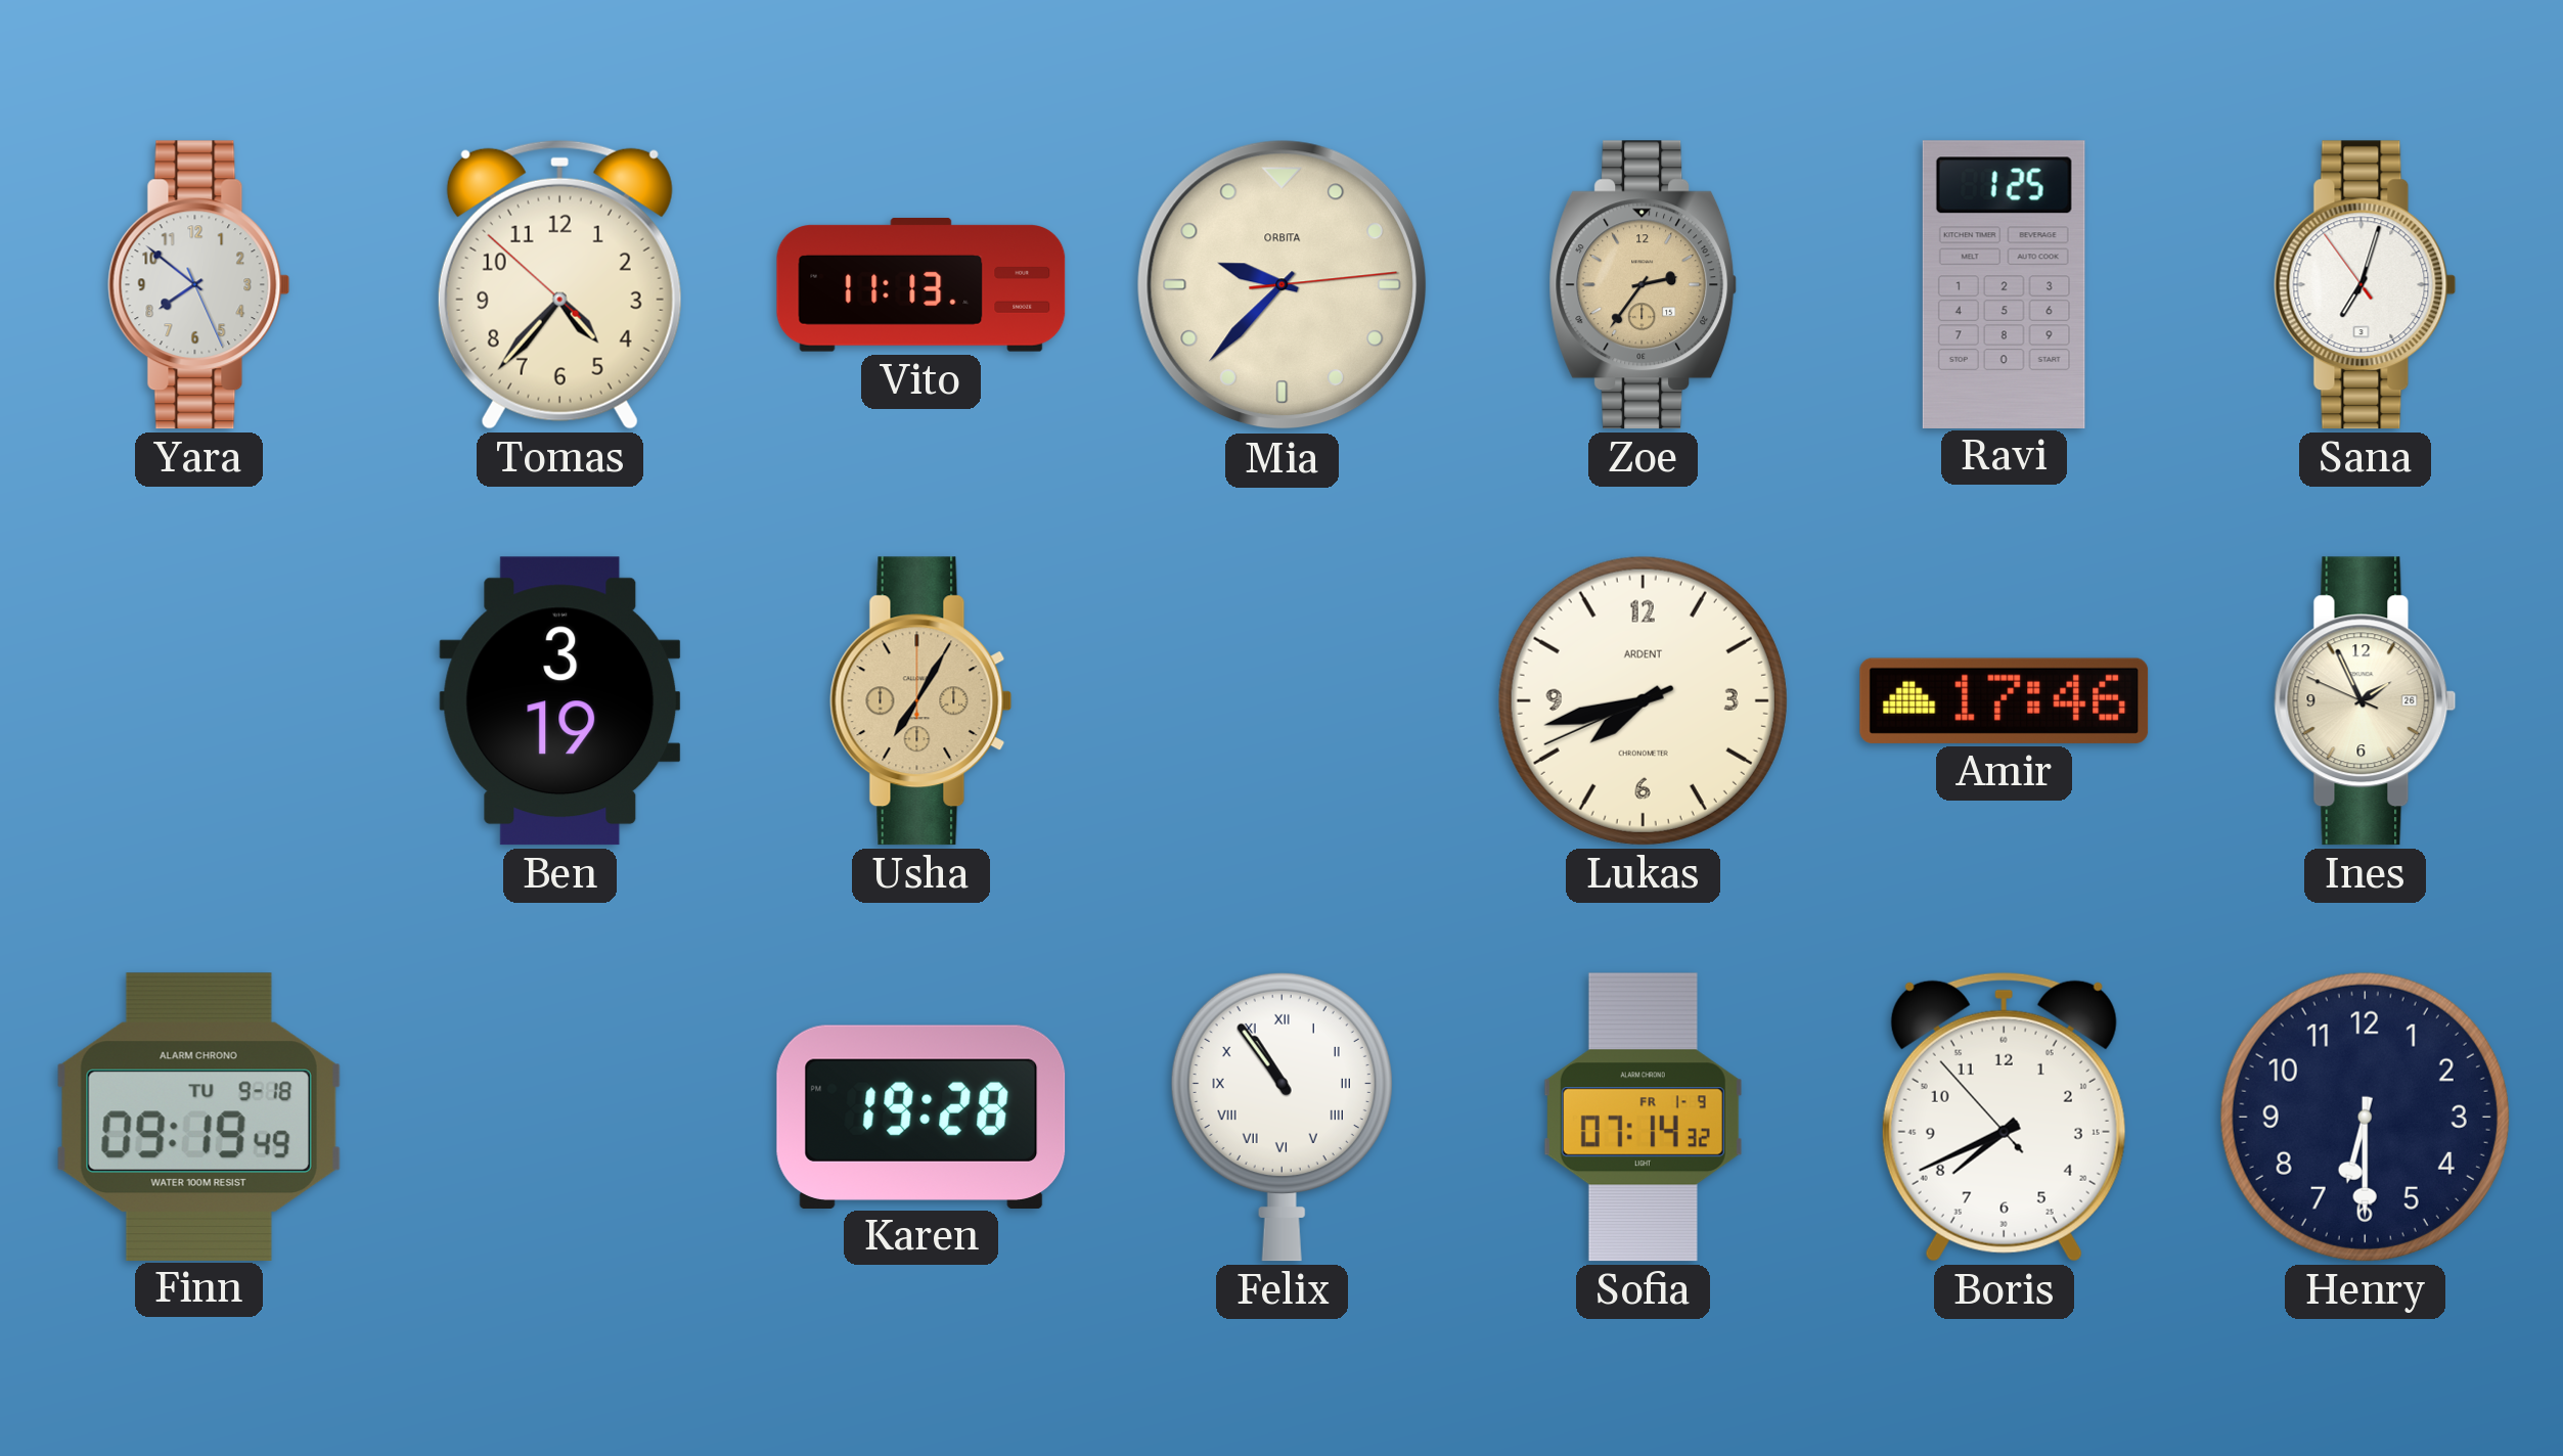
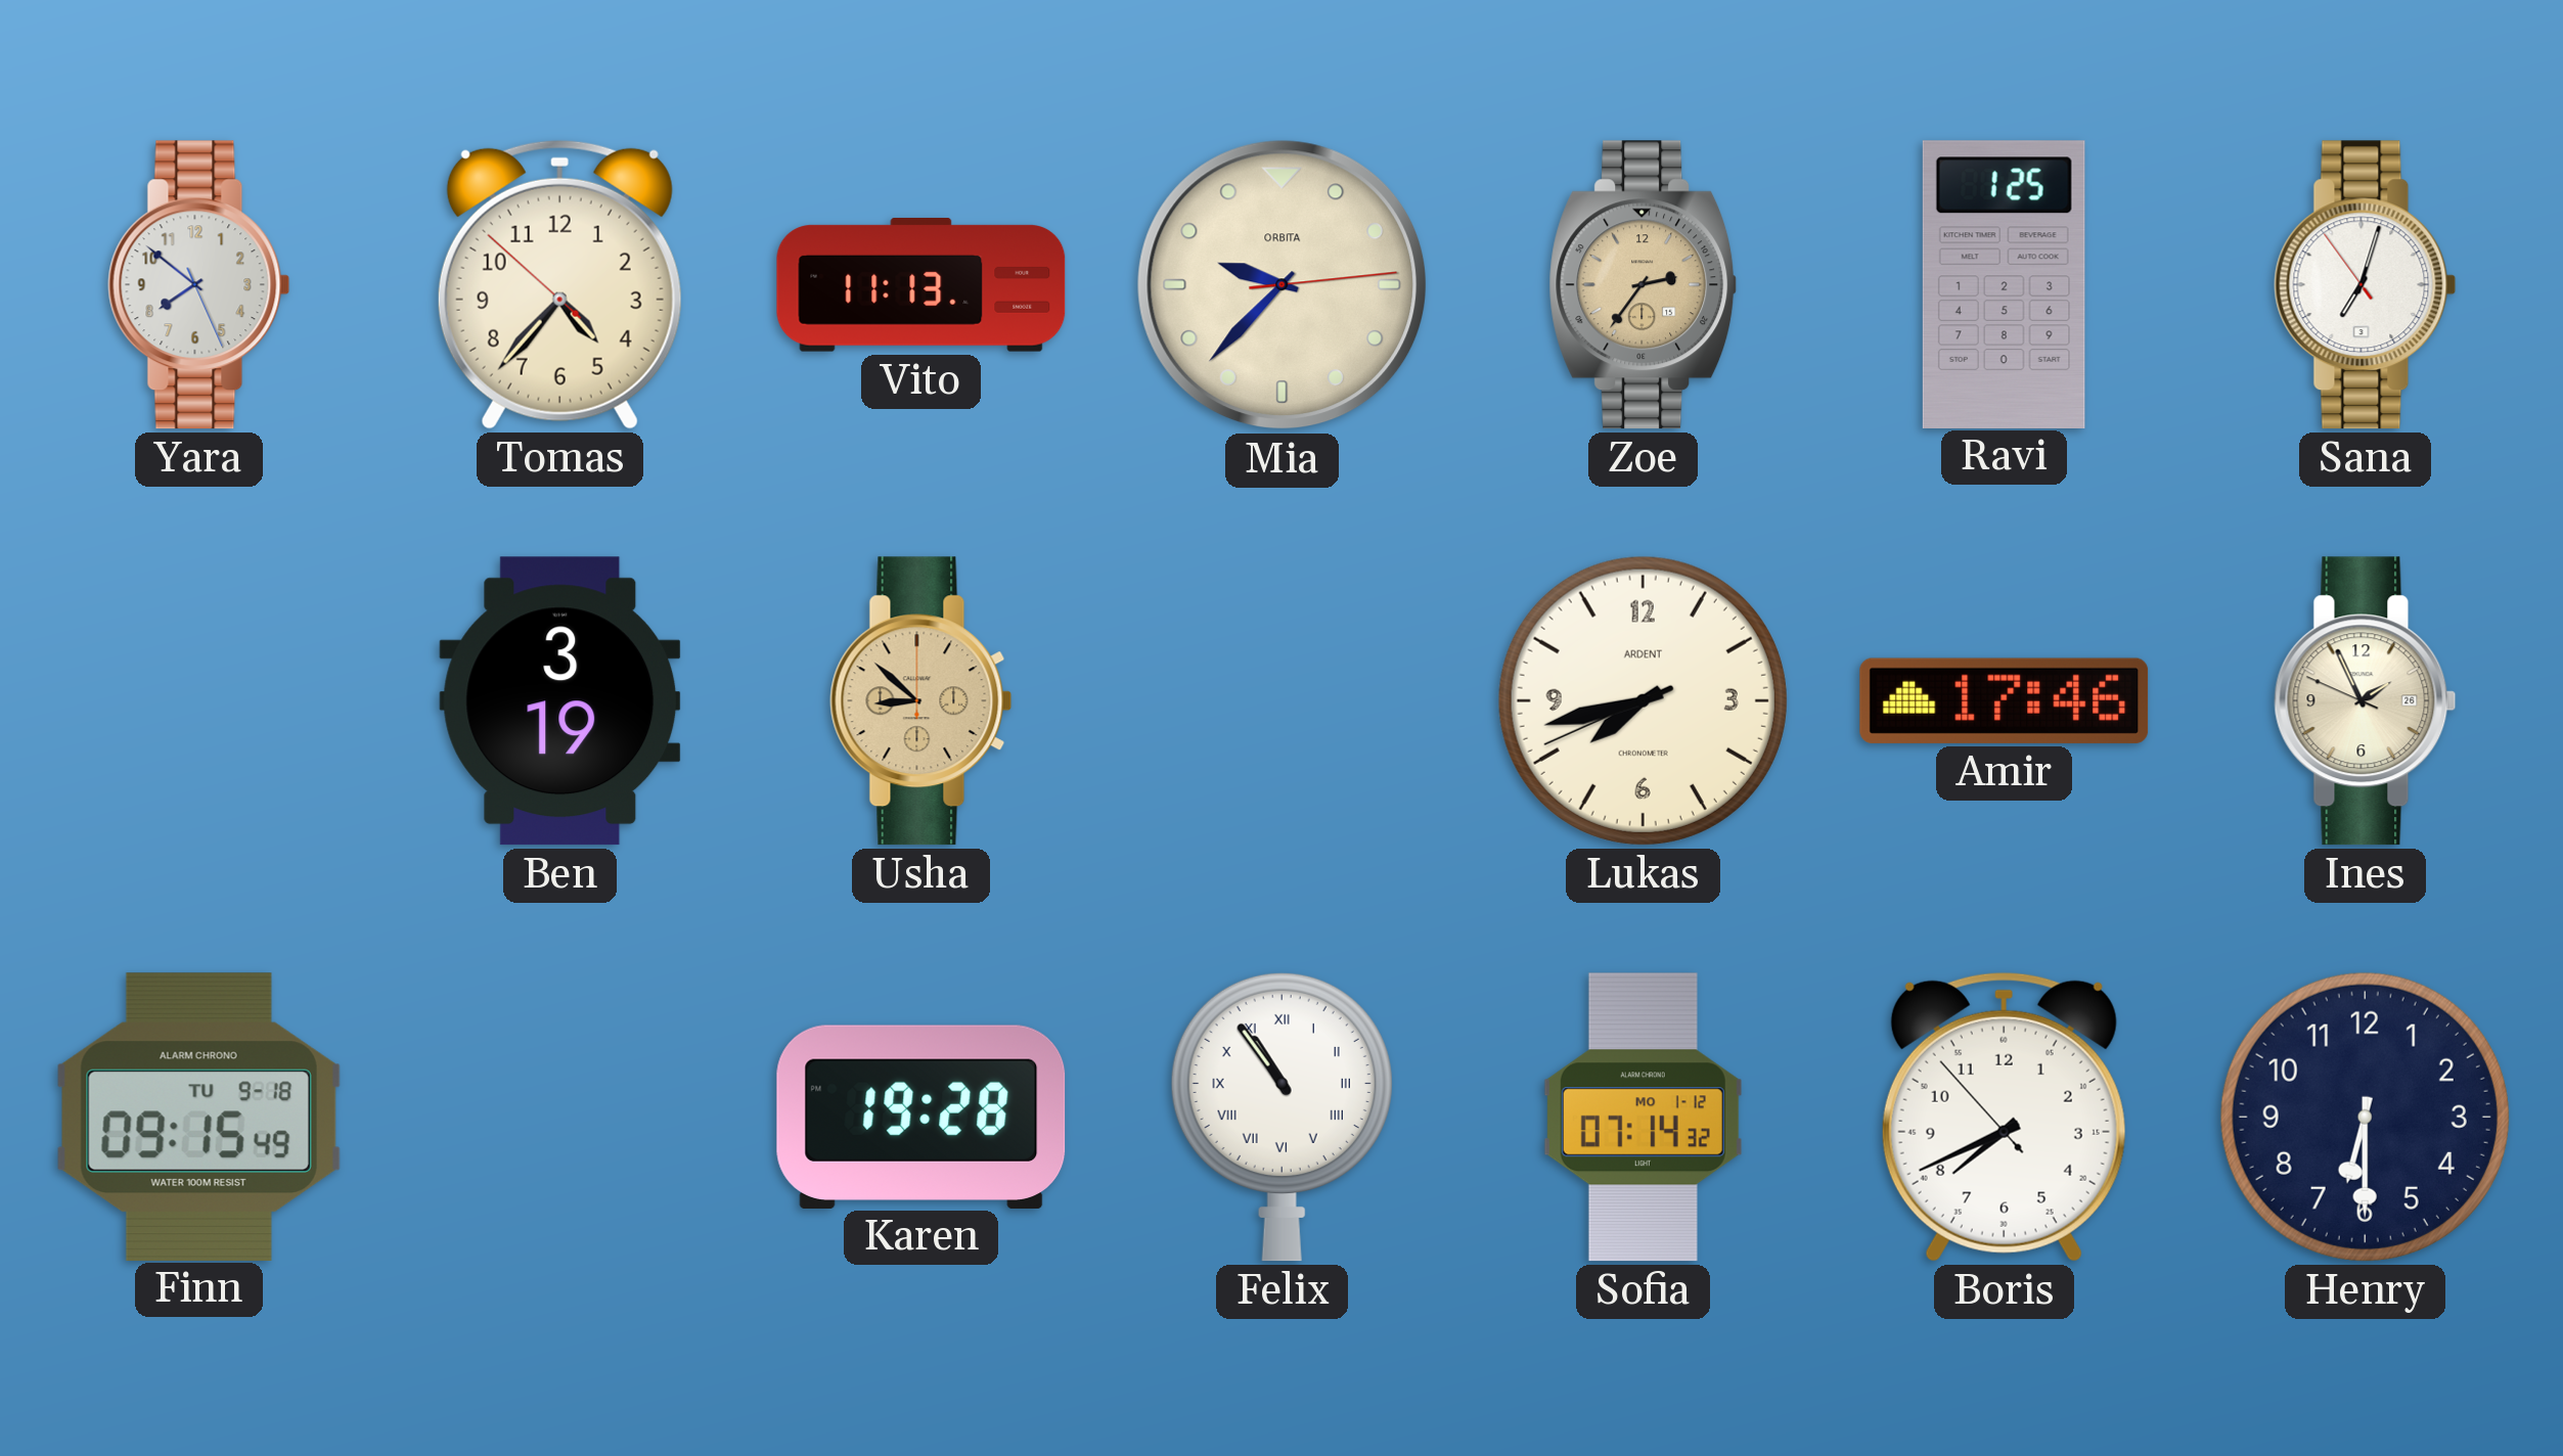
Usha: 7:05 -> 8:52
Finn: 09:19 -> 09:15
Sofia date: FR 1-9 -> MO 1-12
